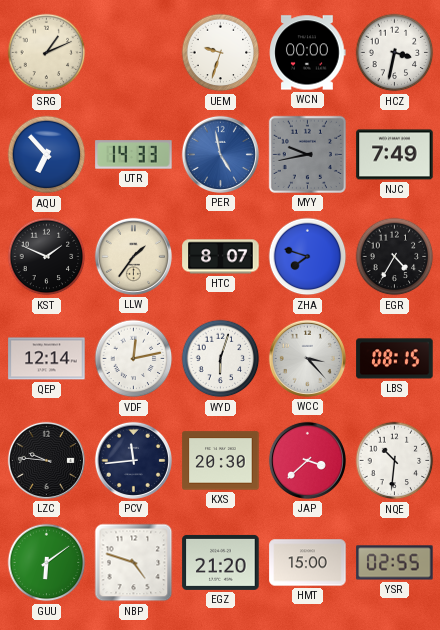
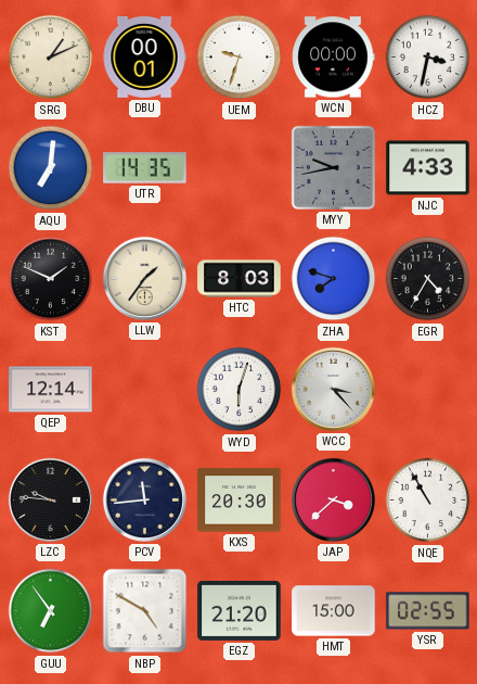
DBU: none -> 00:01
AQU: 6:53 -> 7:01
UTR: 14:33 -> 14:35
PER: 4:58 -> none
NJC: 7:49 -> 4:33
HTC: 8:07 -> 8:03
VDF: 12:13 -> none
LBS: 08:15 -> none
NQE: 10:31 -> 10:55
GUU: 6:09 -> 6:54
NBP: 4:48 -> 4:50
